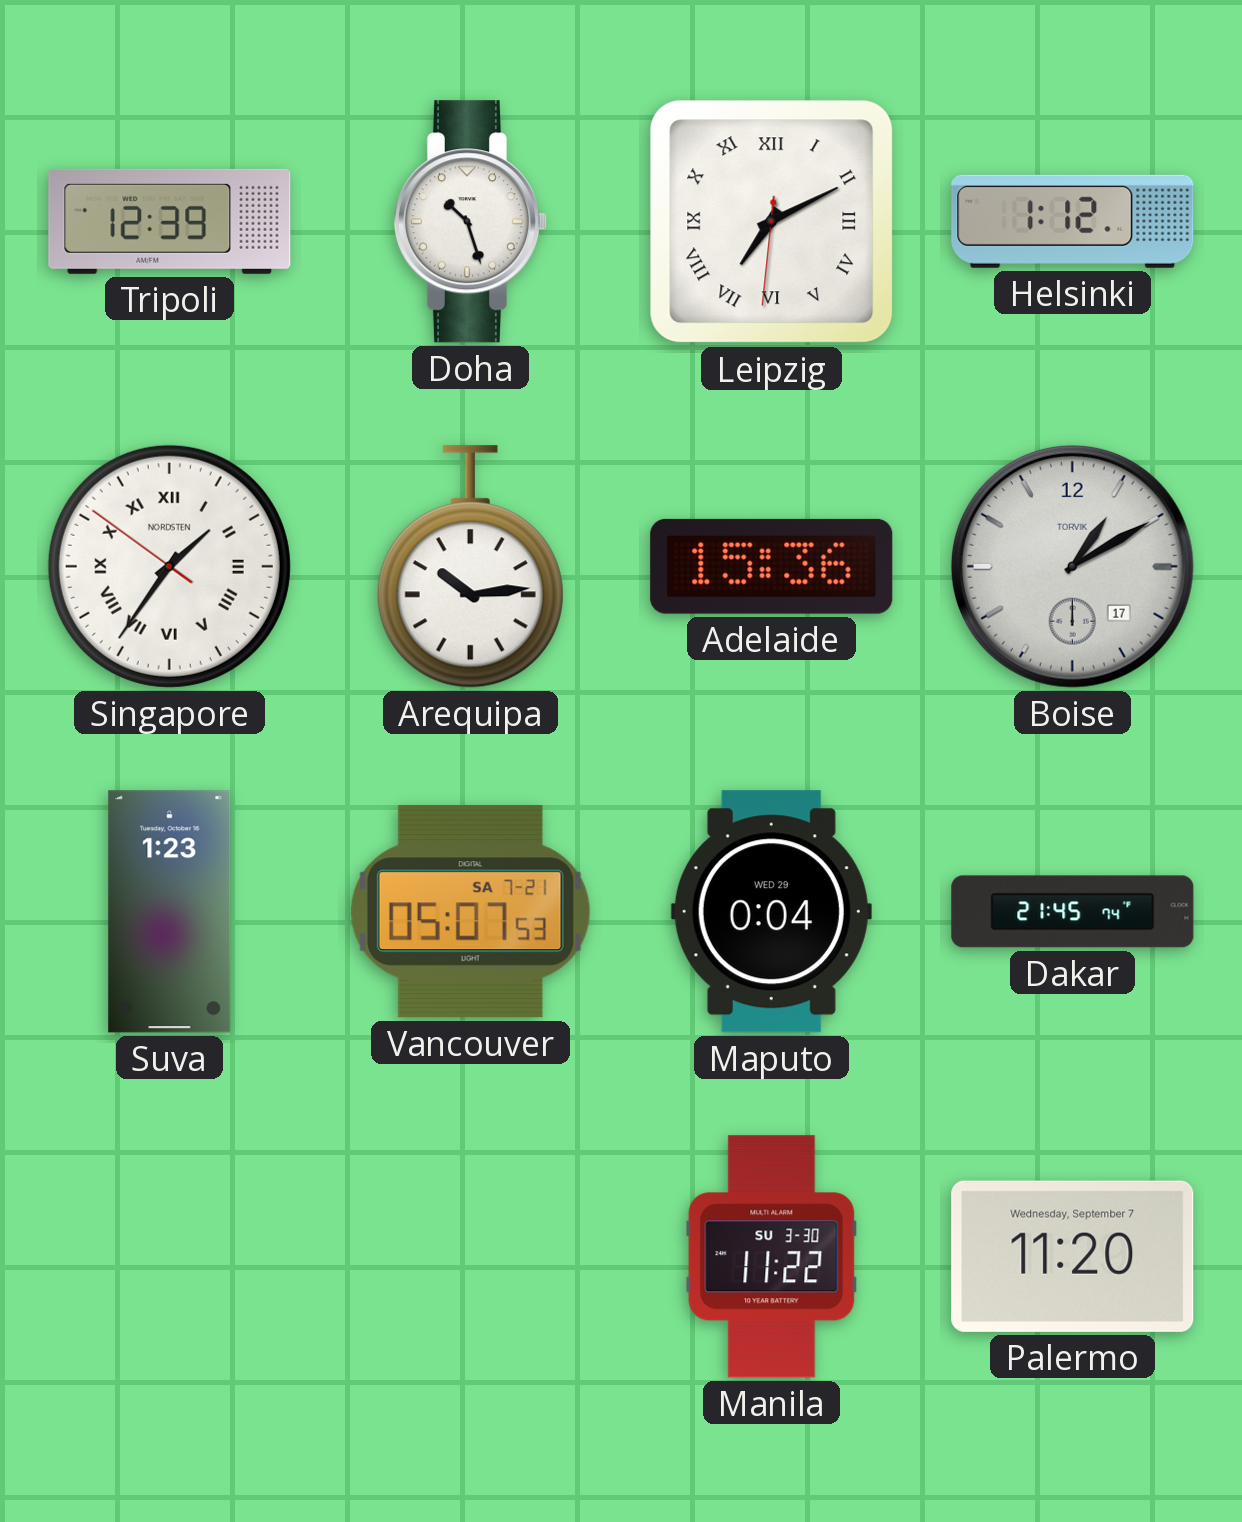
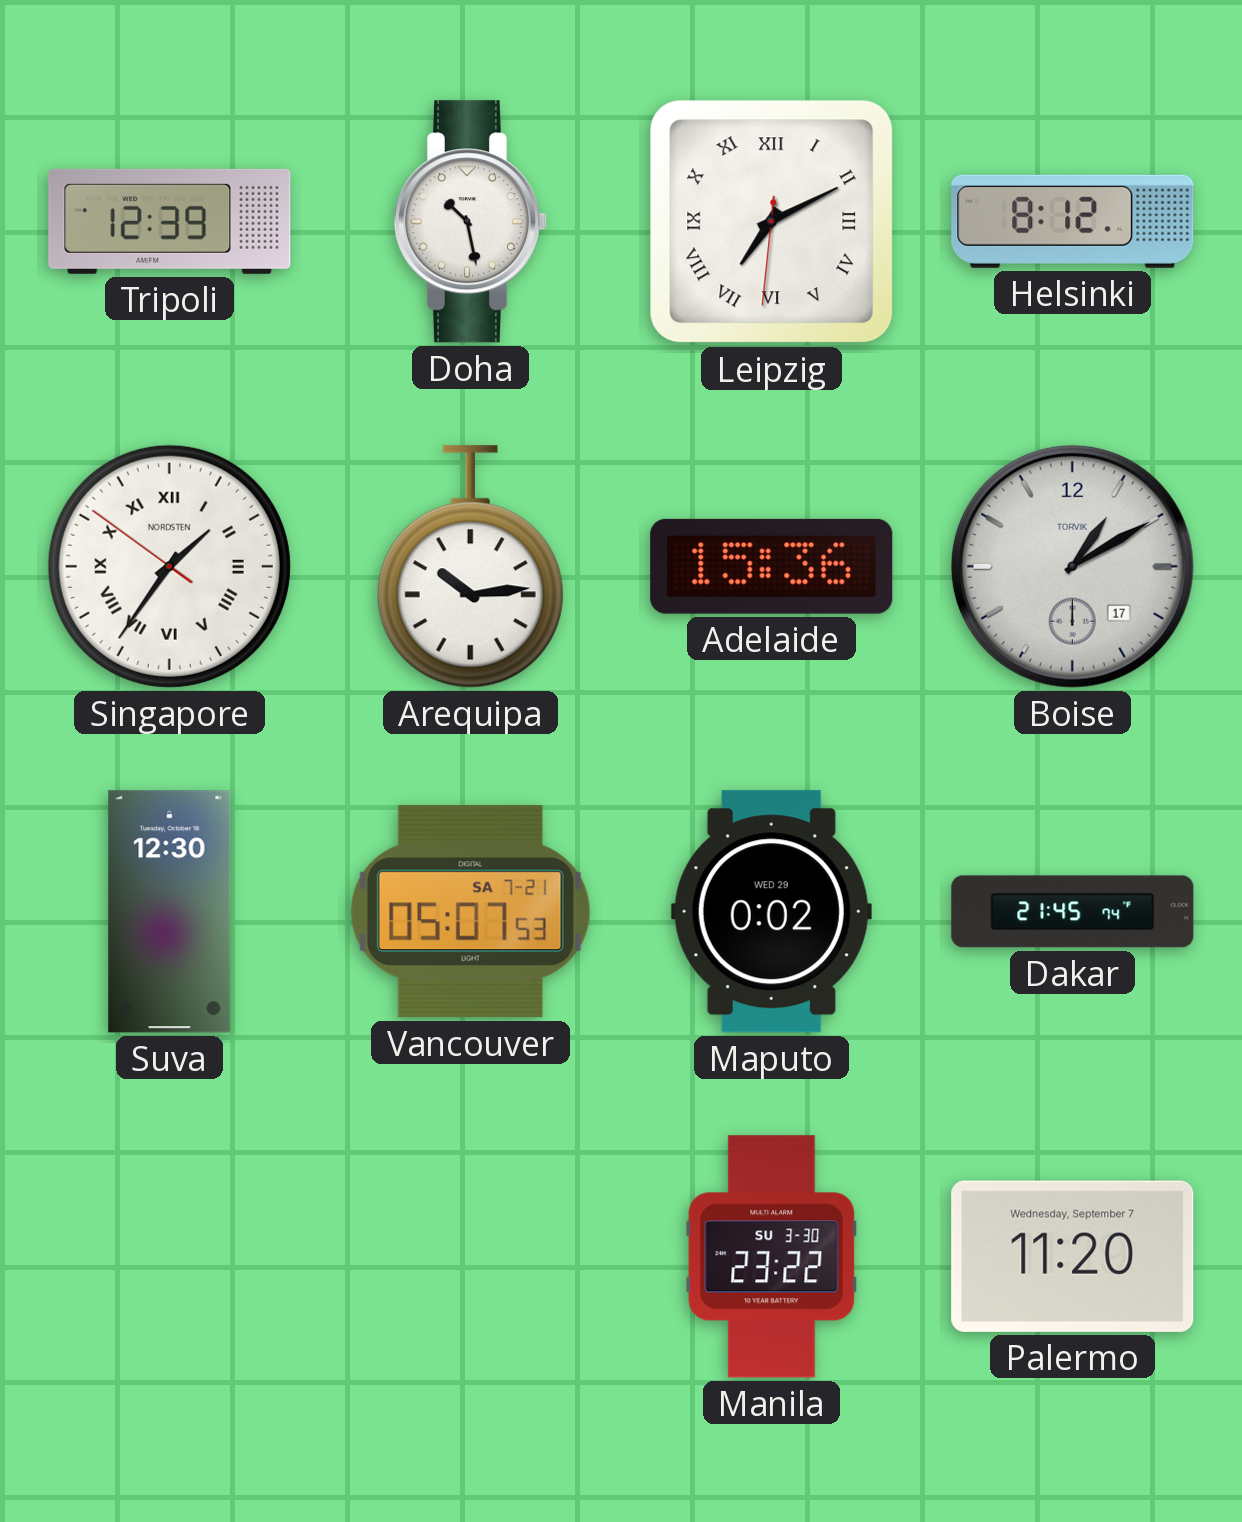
Doha: 10:27 -> 10:28
Helsinki: 1:12 -> 8:12
Suva: 1:23 -> 12:30
Maputo: 0:04 -> 0:02
Manila: 11:22 -> 23:22
